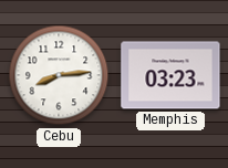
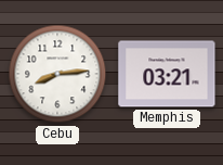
Memphis: 03:23 -> 03:21
